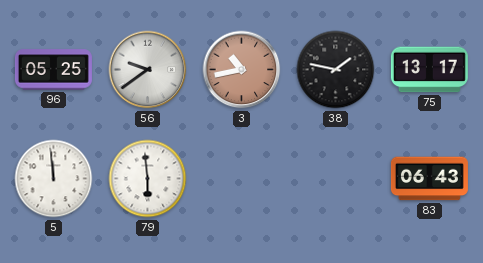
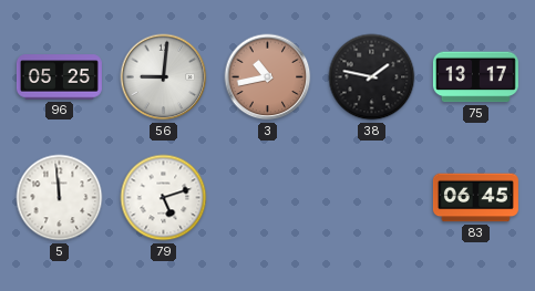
56: 9:39 -> 9:01
79: 5:59 -> 5:12
83: 06:43 -> 06:45
